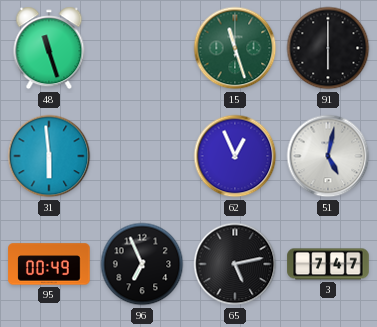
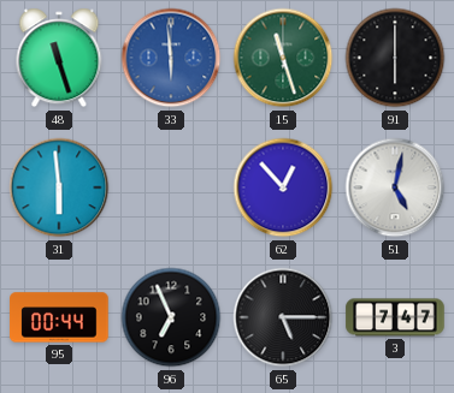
33: none -> 5:59
62: 12:56 -> 12:53
95: 00:49 -> 00:44
65: 5:13 -> 5:15
